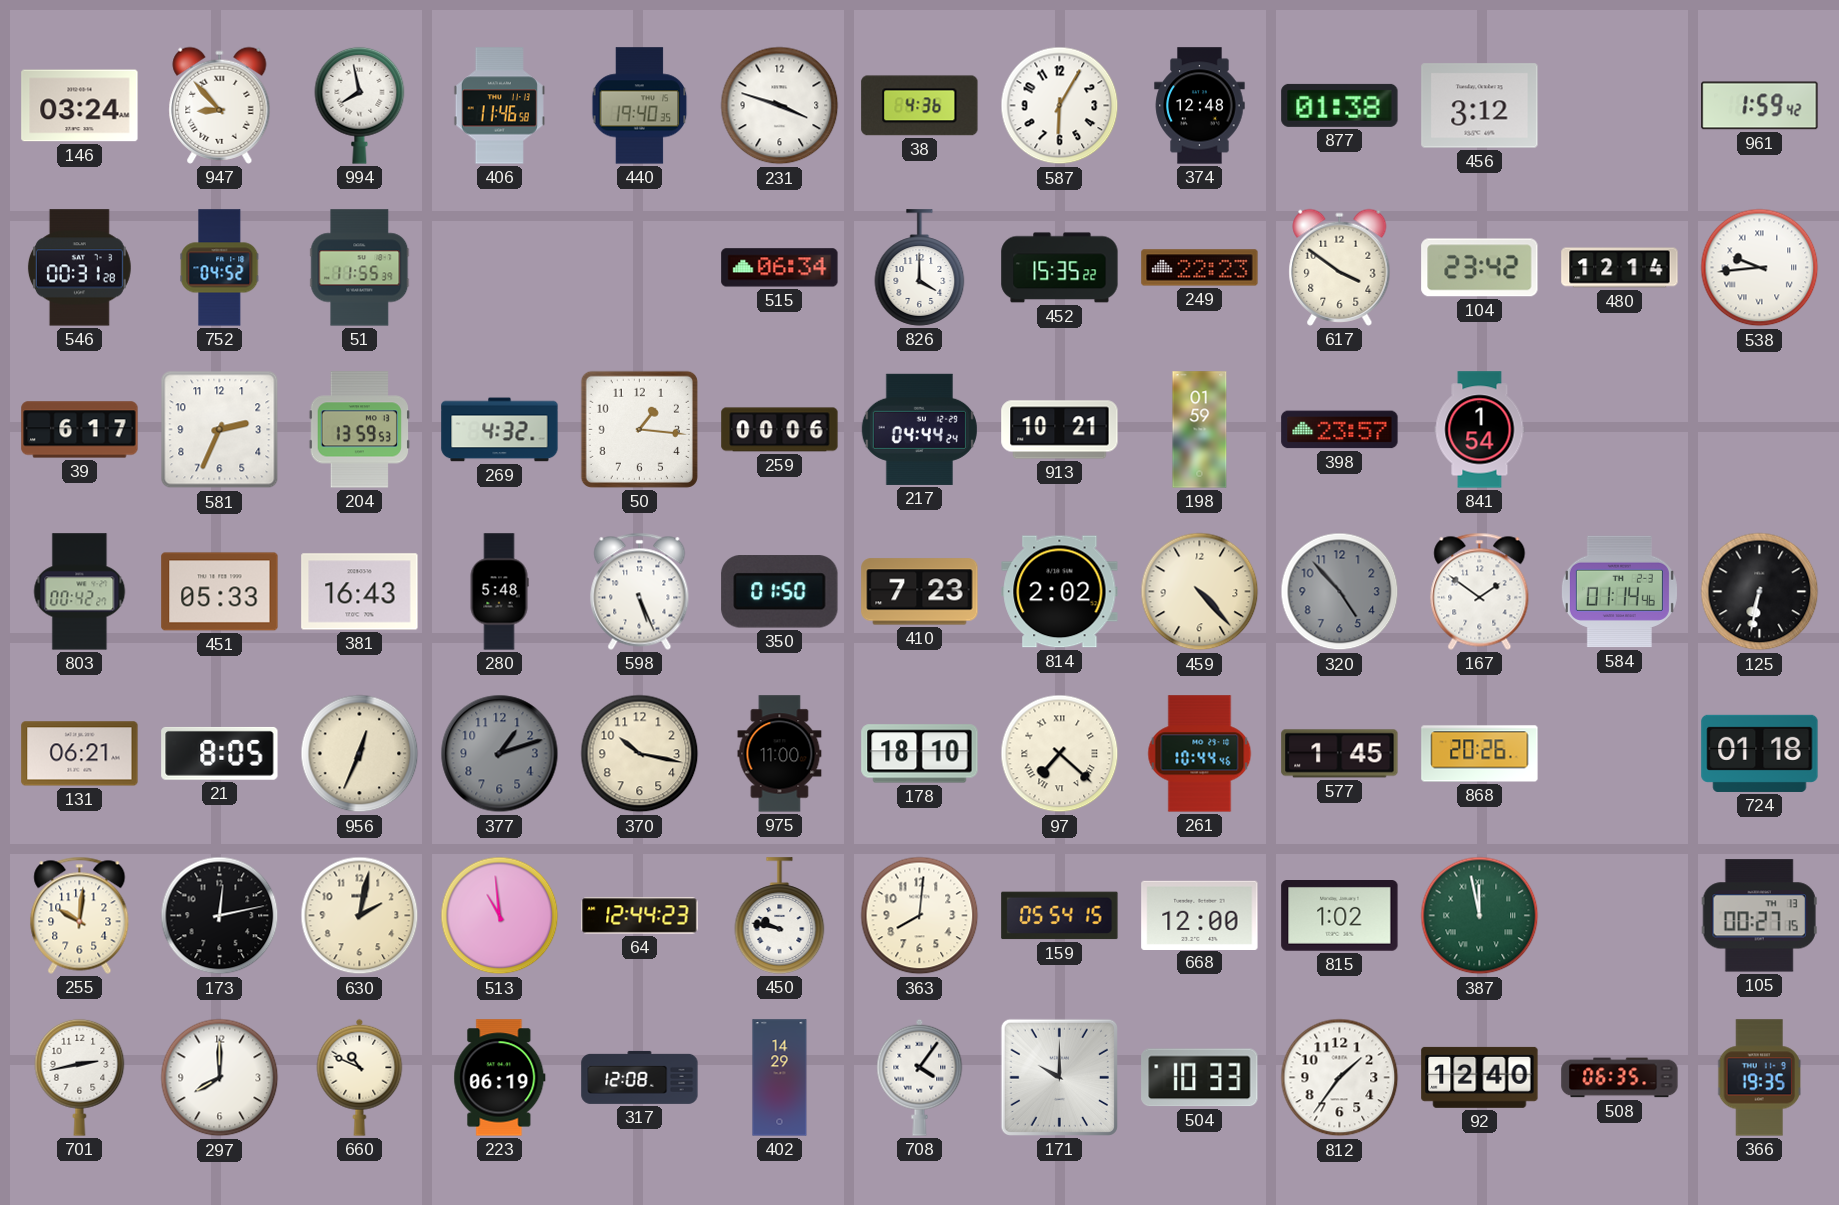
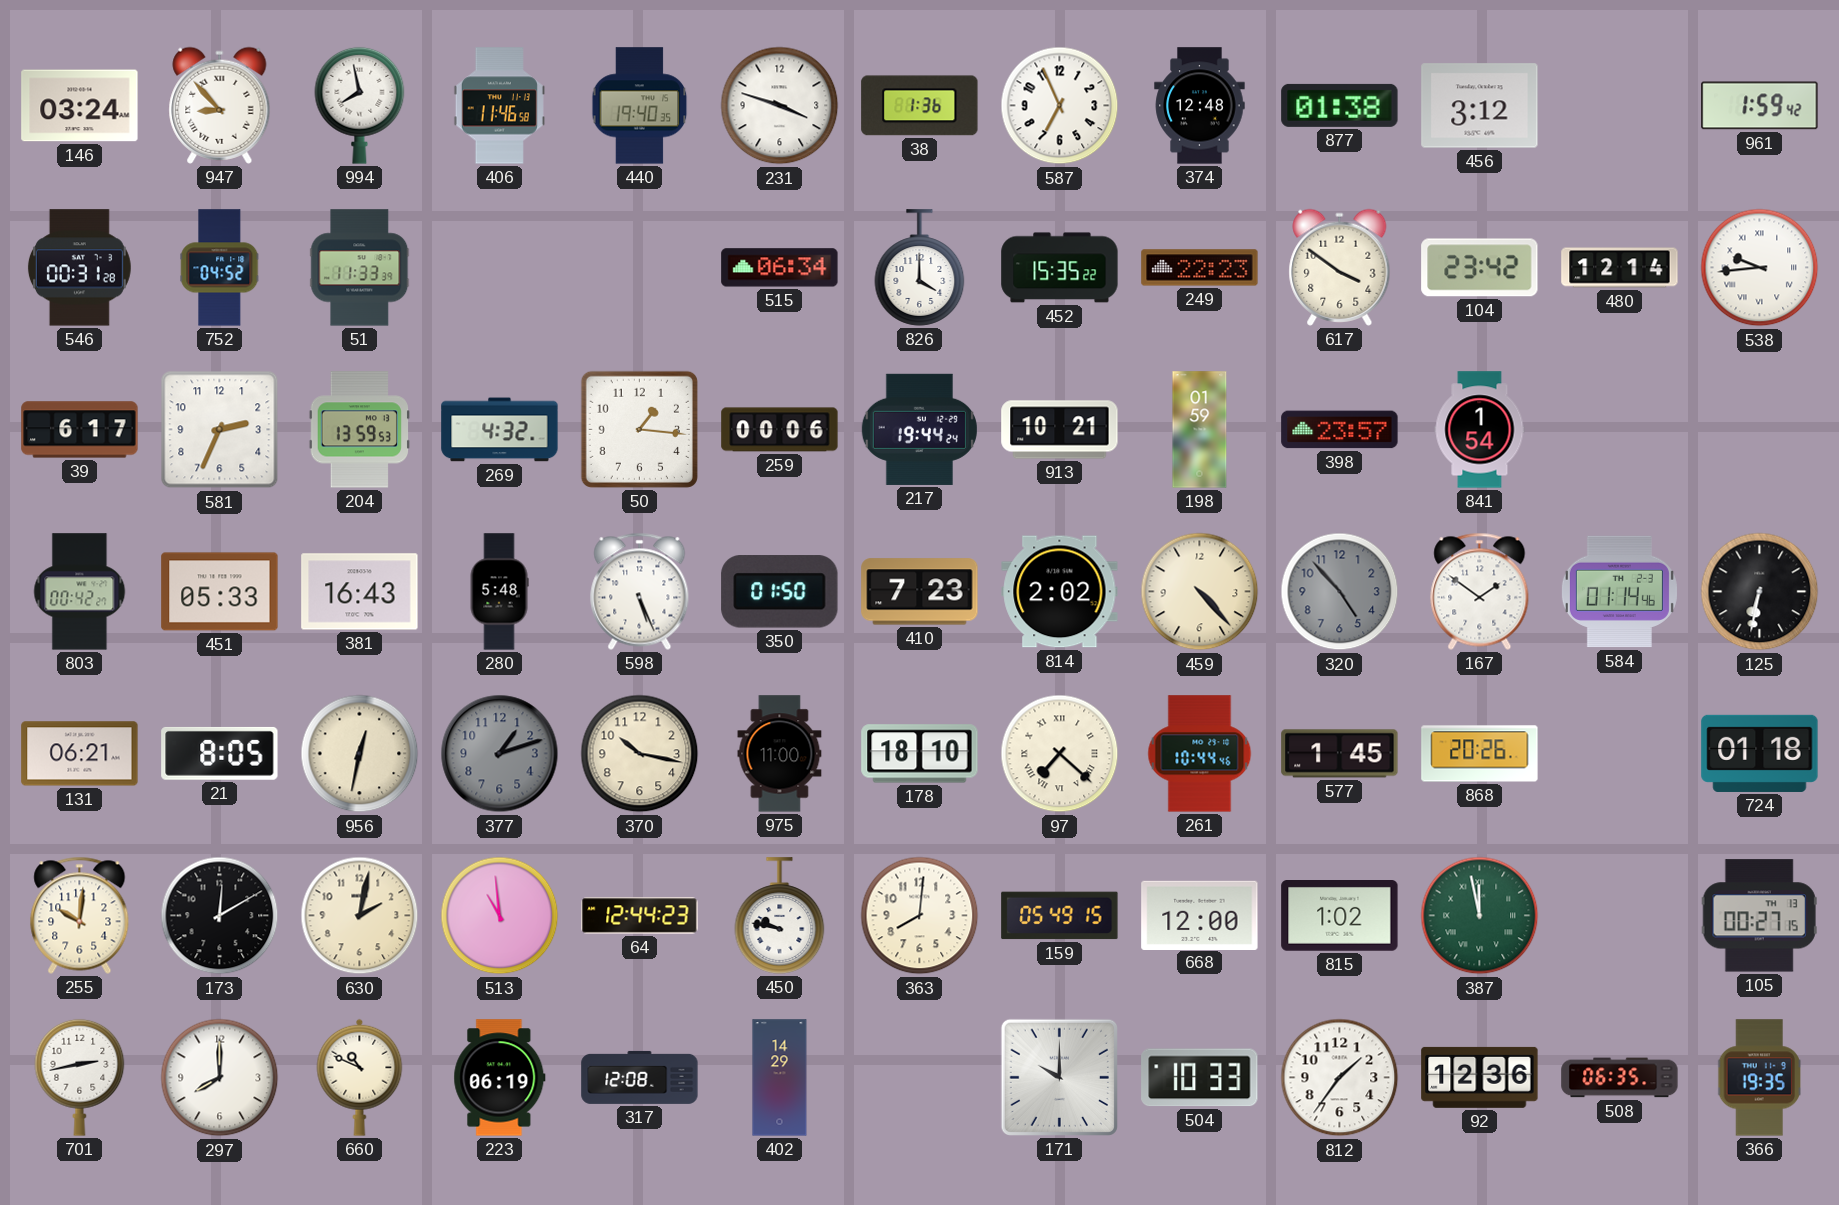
38: 4:36 -> 1:36
587: 6:05 -> 6:56
51: 11:55 -> 11:33
217: 04:44 -> 19:44
956: 12:34 -> 12:32
173: 12:13 -> 12:10
159: 05:54 -> 05:49
708: 4:06 -> none
92: 12:40 -> 12:36
